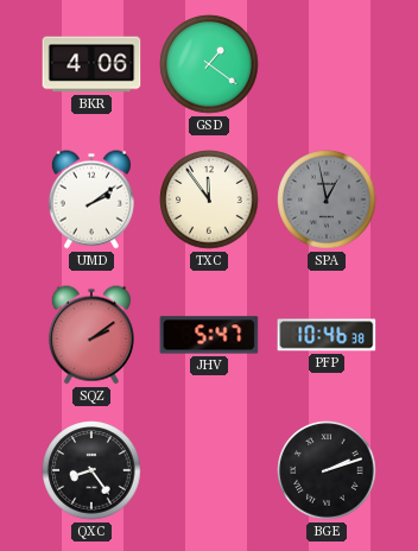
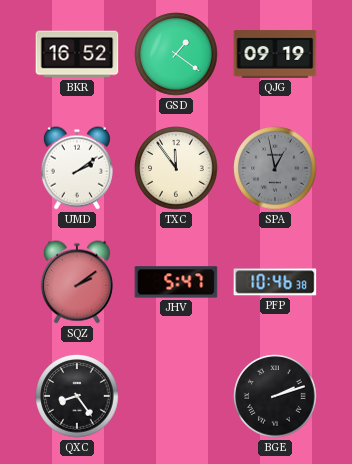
BKR: 4:06 -> 16:52
QJG: none -> 09:19
